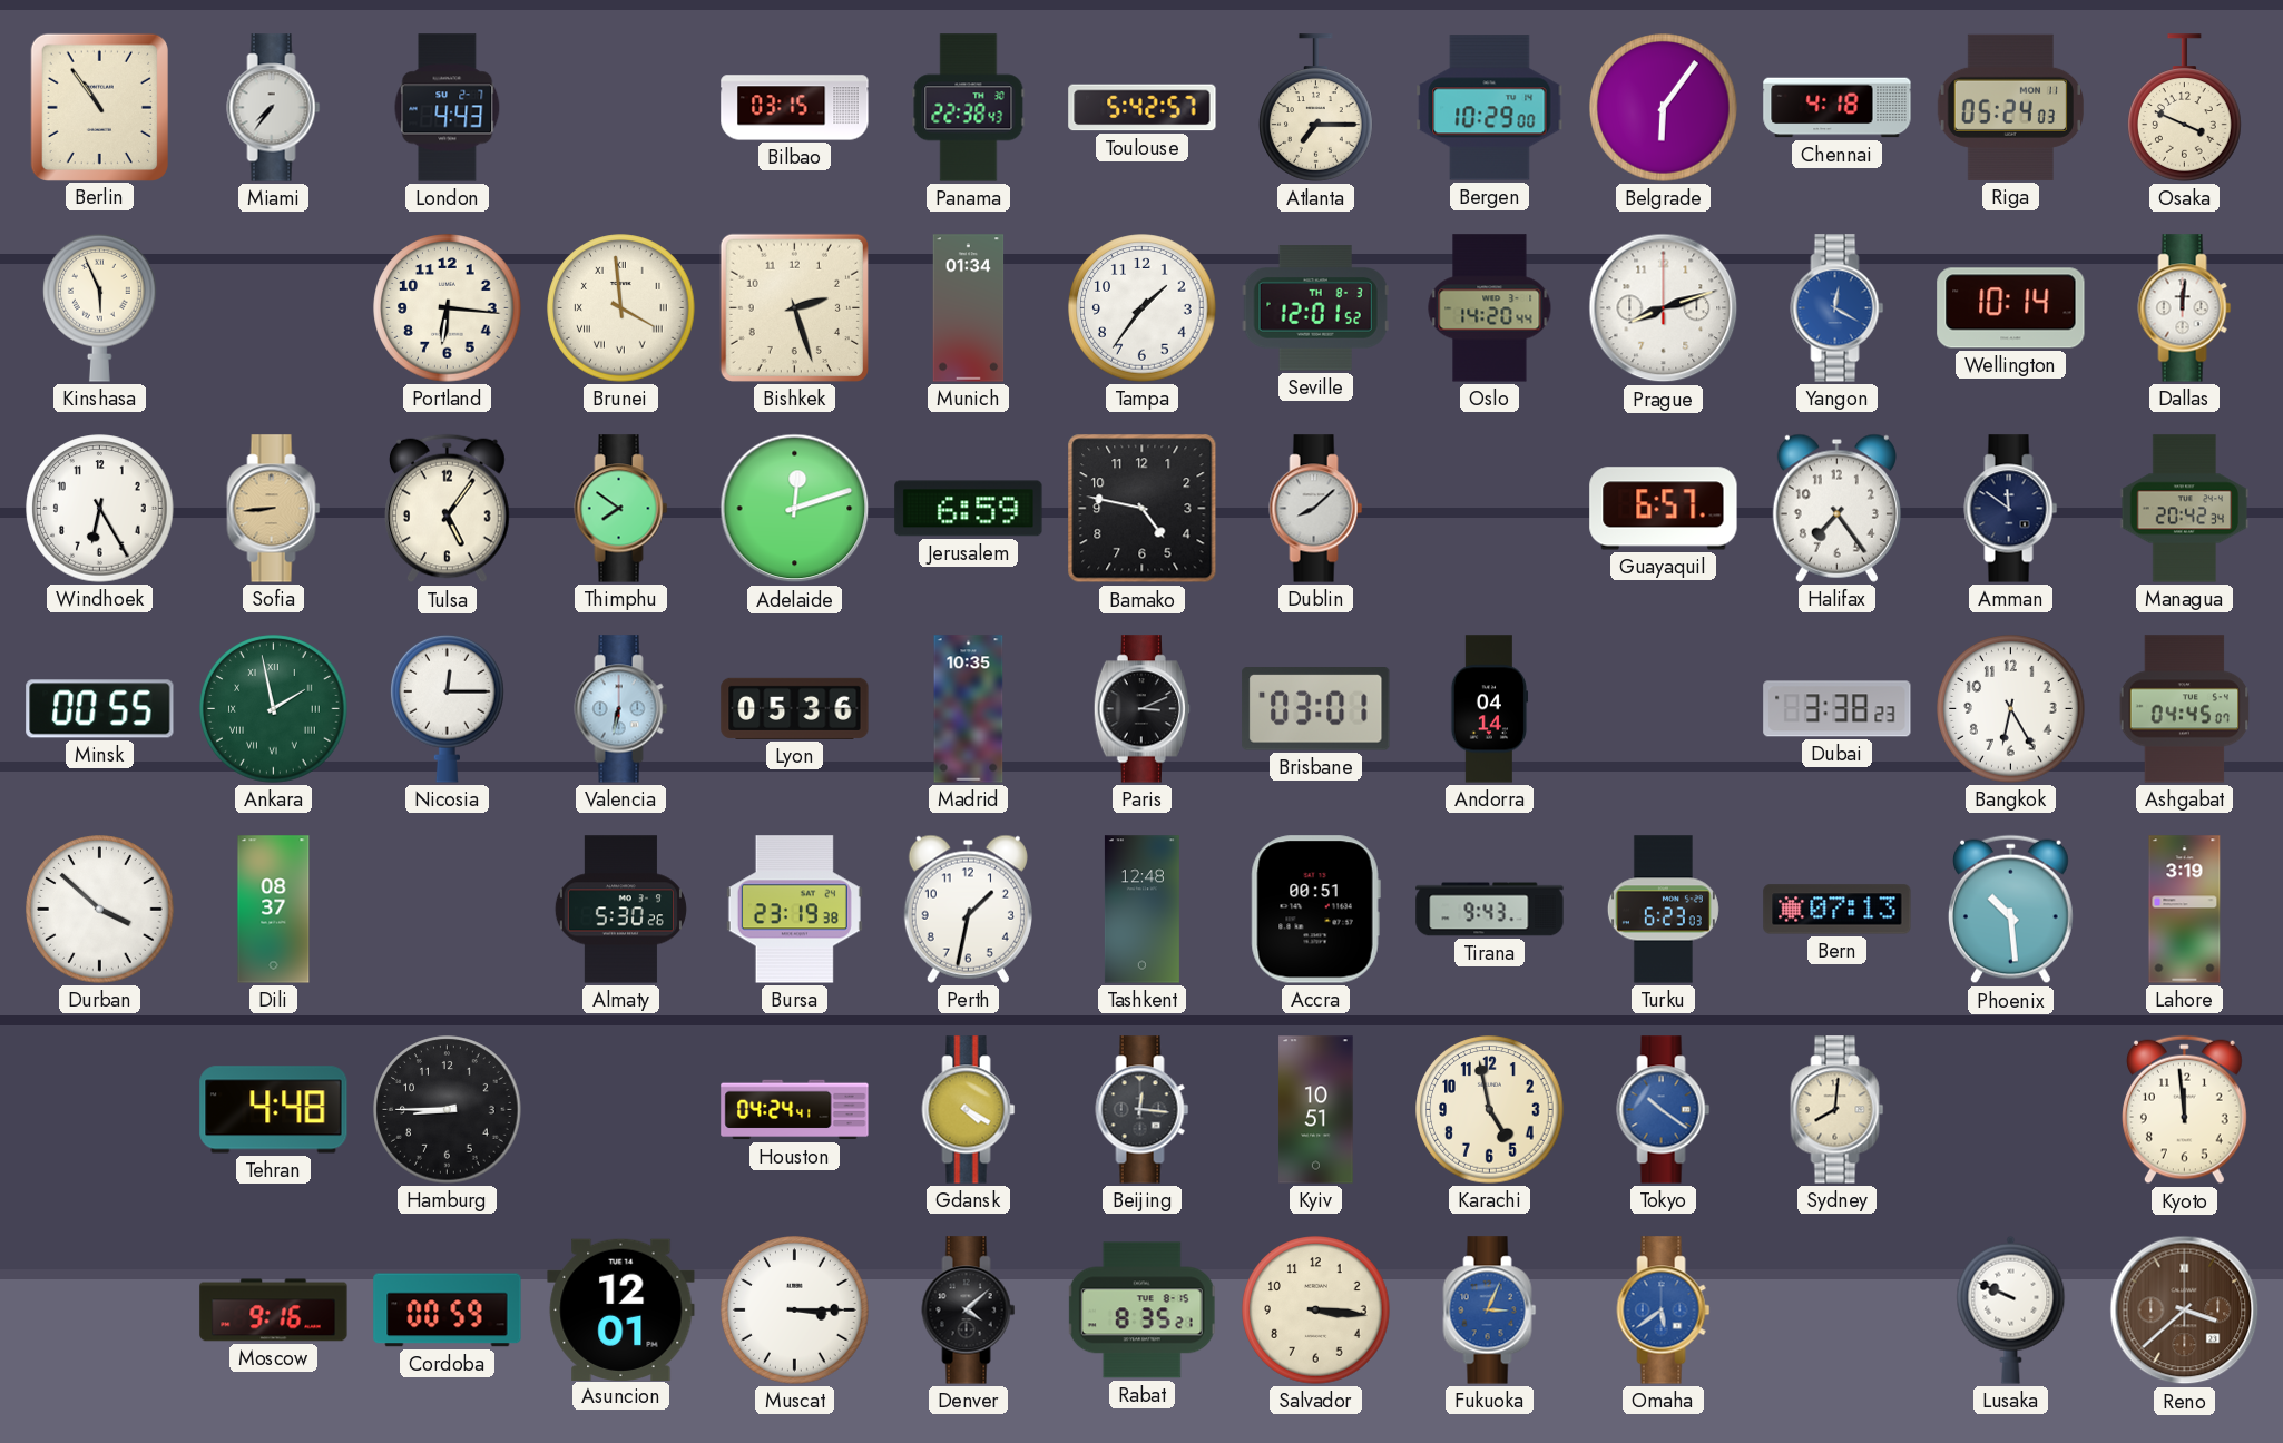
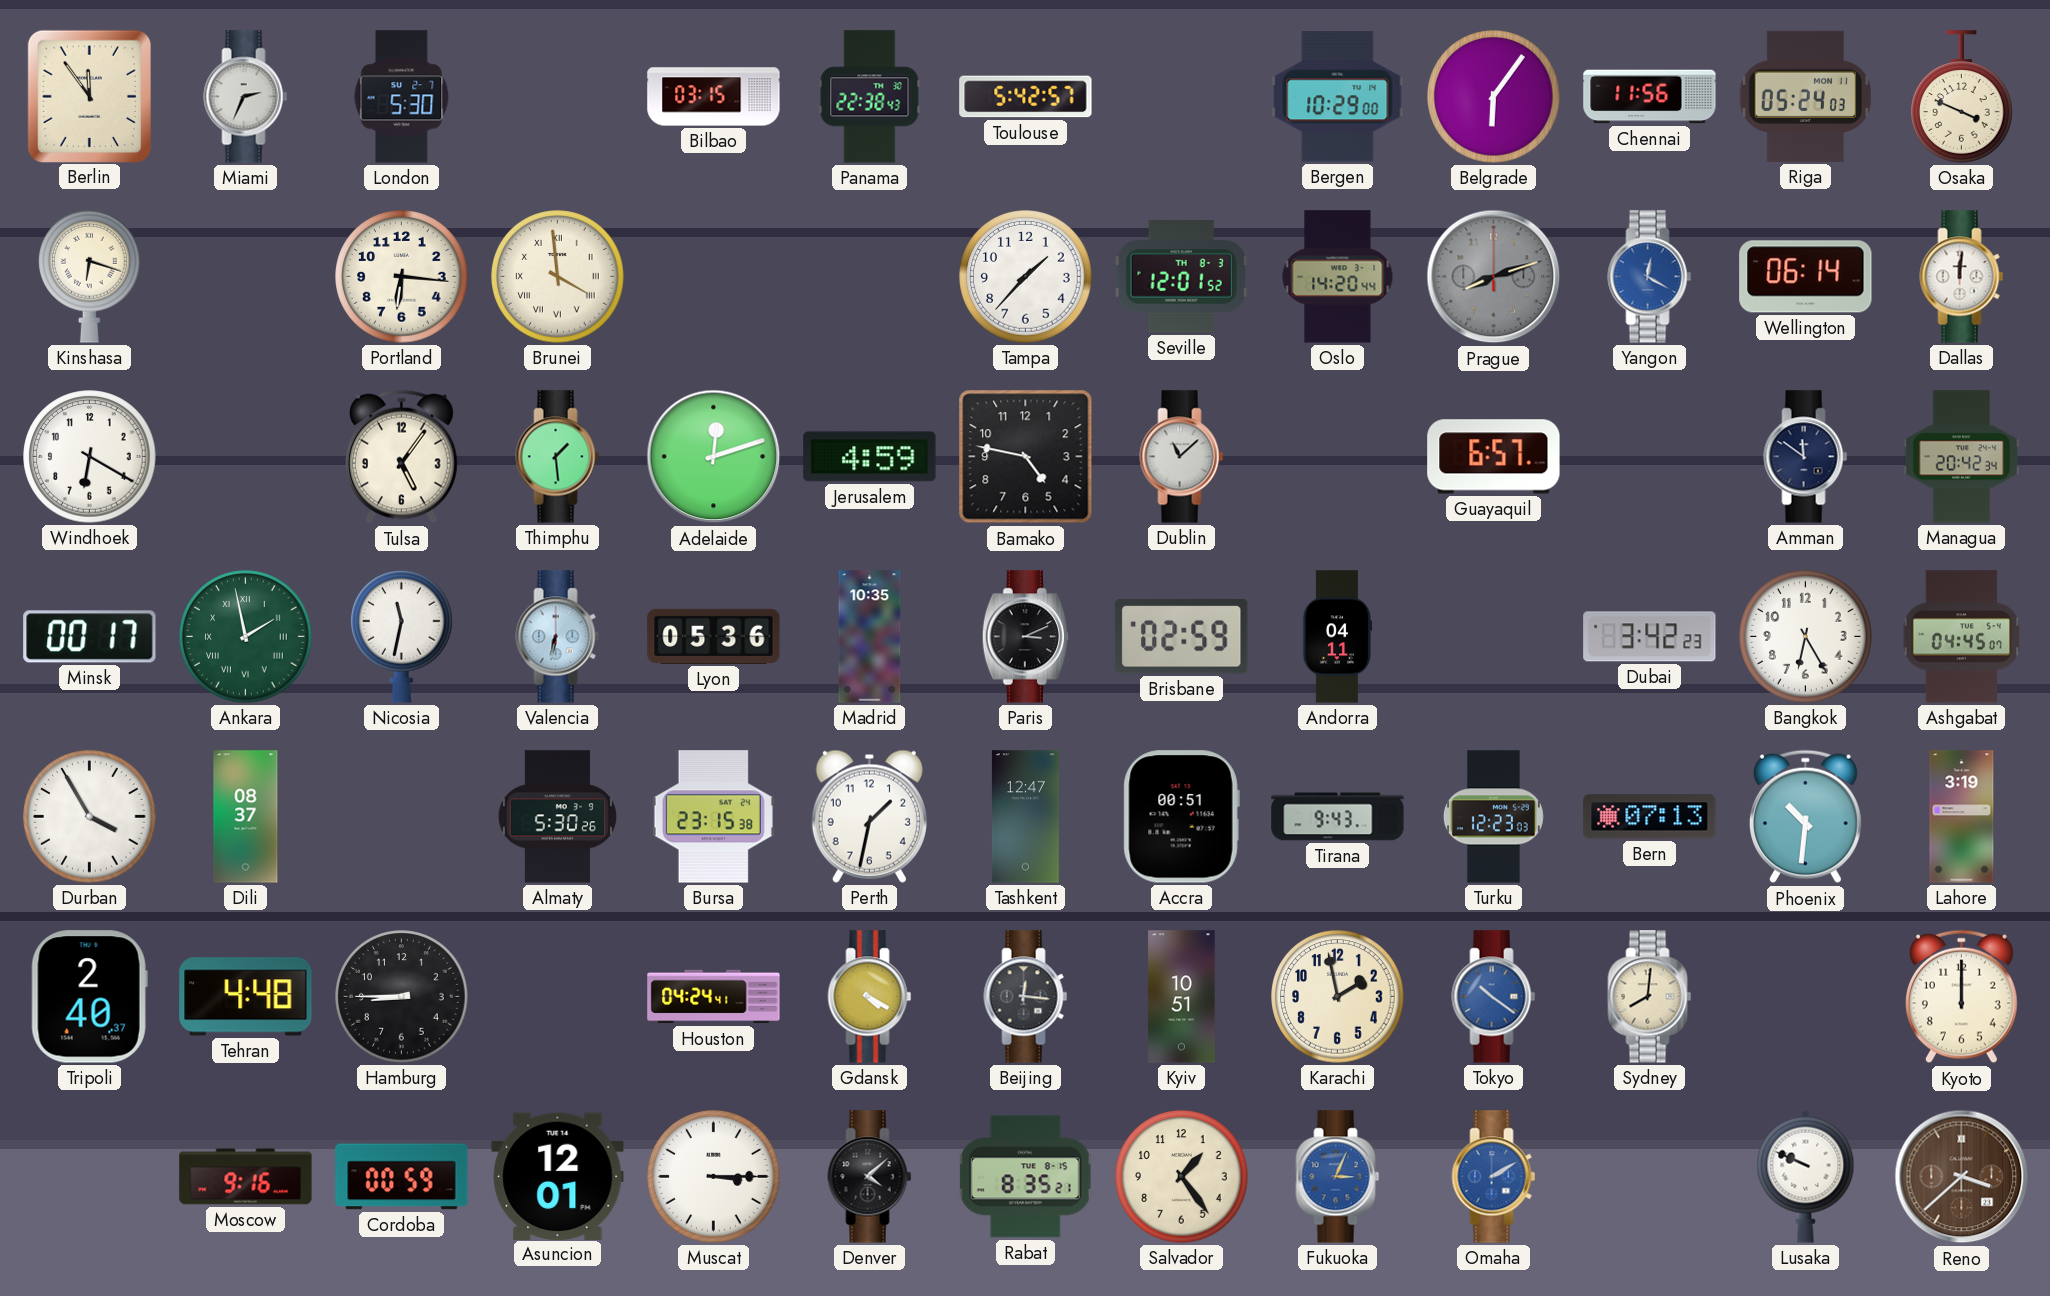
Berlin: 10:54 -> 11:54
Miami: 7:36 -> 2:34
London: 4:43 -> 5:30
Atlanta: 7:15 -> none
Chennai: 4:18 -> 11:56
Kinshasa: 5:56 -> 6:18
Bishkek: 2:27 -> none
Munich: 01:34 -> none
Tampa: 1:36 -> 1:37
Prague dial: white -> grey
Wellington: 10:14 -> 06:14
Windhoek: 6:25 -> 6:20
Sofia: 8:44 -> none
Thimphu: 7:51 -> 1:29
Jerusalem: 6:59 -> 4:59
Dublin: 8:08 -> 11:08
Halifax: 7:24 -> none
Minsk: 00:55 -> 00:17
Nicosia: 12:15 -> 11:32
Brisbane: 03:01 -> 02:59
Andorra: 04:14 -> 04:11
Dubai: 3:38 -> 3:42
Durban: 3:52 -> 3:55
Bursa: 23:19 -> 23:15
Tashkent: 12:48 -> 12:47
Turku: 6:23 -> 12:23
Phoenix: 10:29 -> 10:31
Tripoli: none -> 2:40
Karachi: 4:58 -> 1:58
Kyoto: 11:59 -> 12:00
Salvador: 3:16 -> 1:24
Omaha: 5:39 -> 2:10
